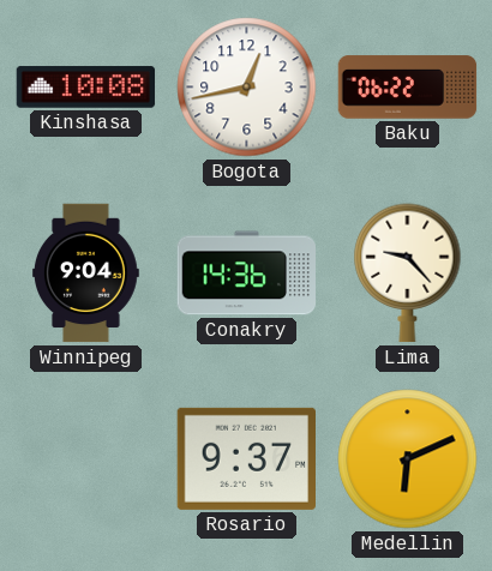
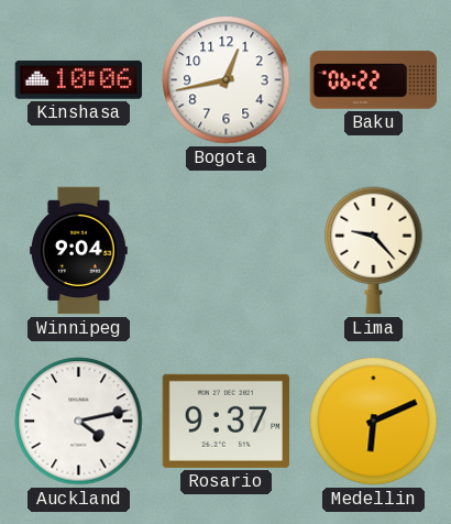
Kinshasa: 10:08 -> 10:06
Conakry: 14:36 -> none
Auckland: none -> 4:13
